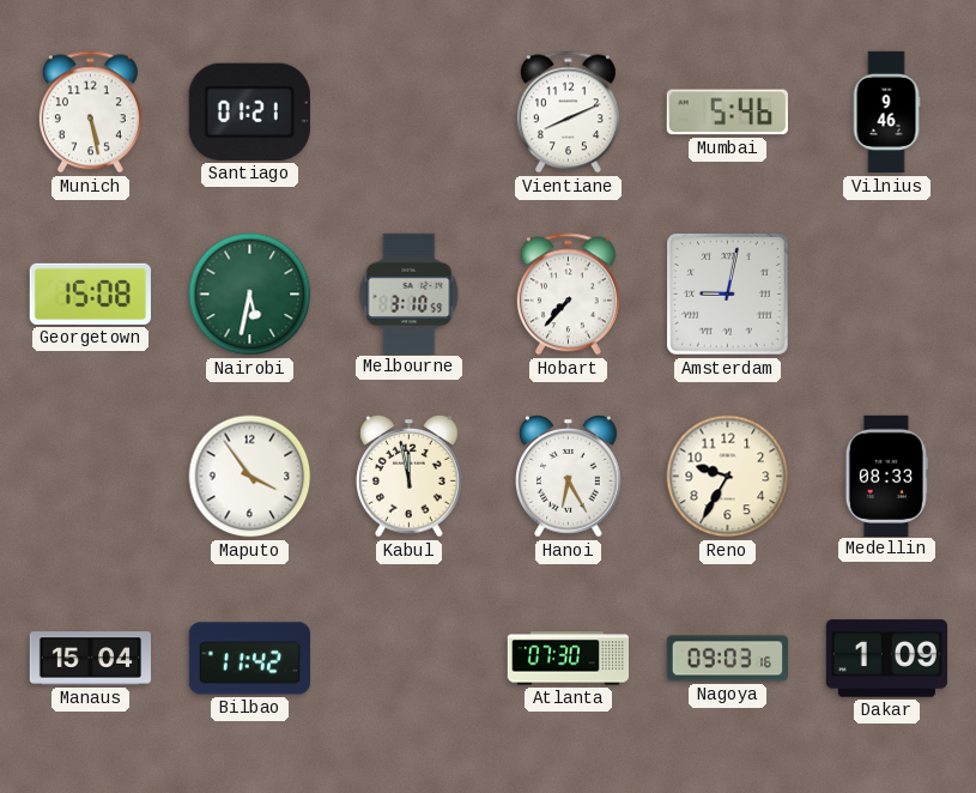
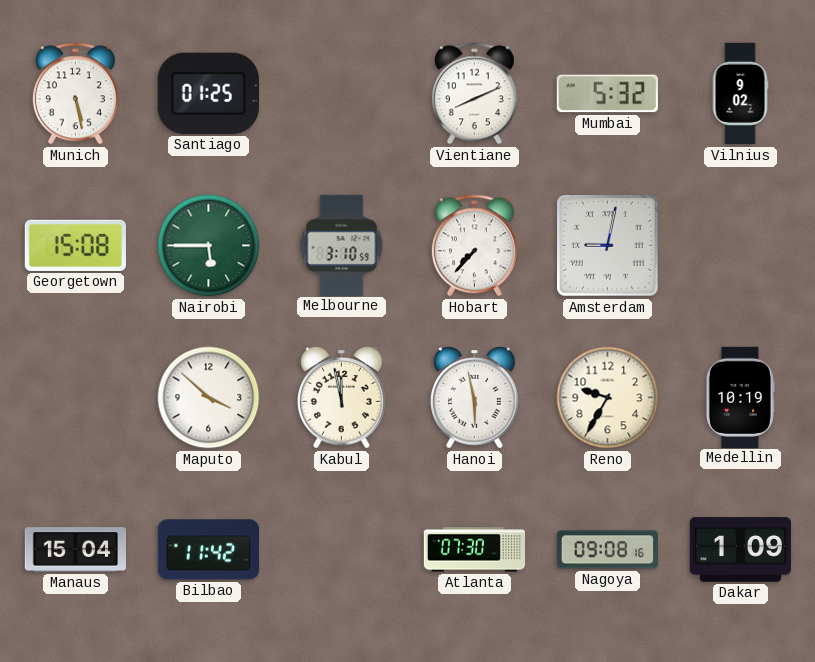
Santiago: 01:21 -> 01:25
Mumbai: 5:46 -> 5:32
Vilnius: 9:46 -> 9:02
Nairobi: 5:32 -> 5:45
Maputo: 3:54 -> 3:52
Hanoi: 6:25 -> 5:58
Medellin: 08:33 -> 10:19
Nagoya: 09:03 -> 09:08
